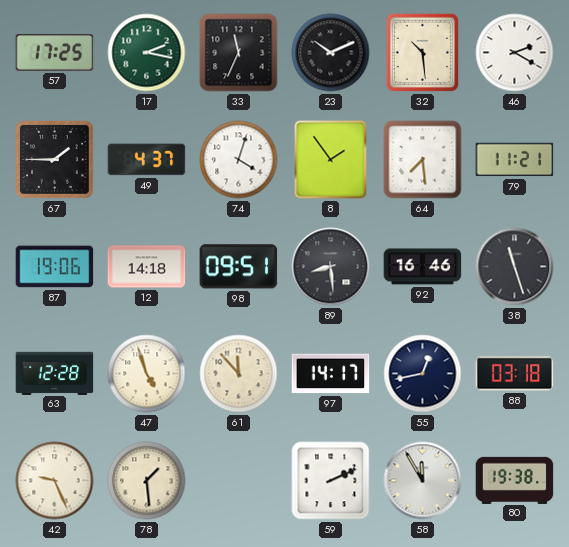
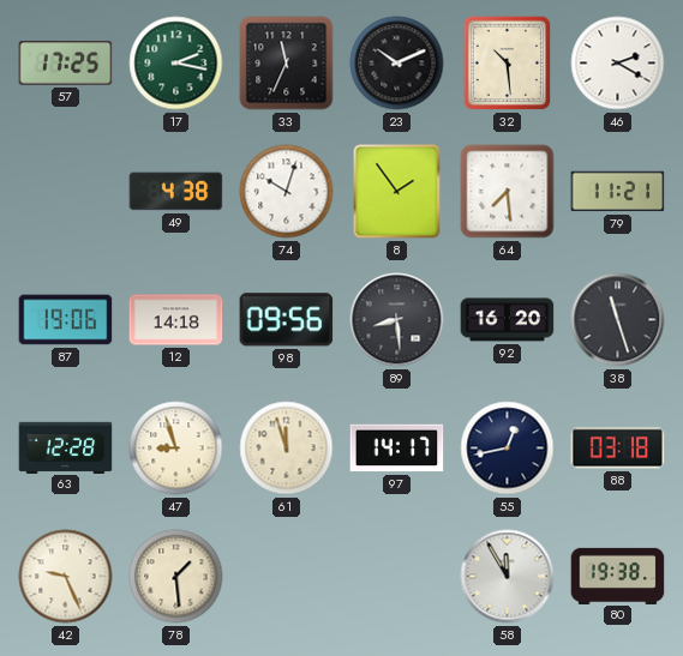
67: 1:45 -> none
49: 4:37 -> 4:38
74: 4:03 -> 10:03
98: 09:51 -> 09:56
92: 16:46 -> 16:20
47: 4:57 -> 8:57
61: 11:53 -> 11:57
59: 2:11 -> none
